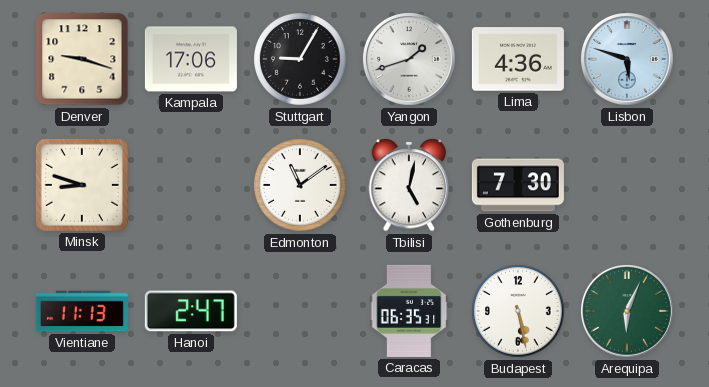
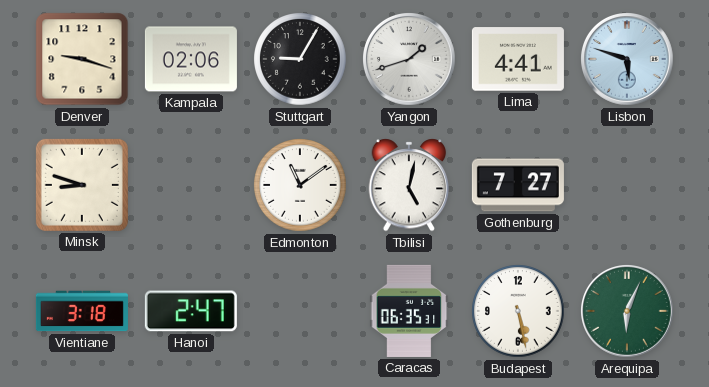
Kampala: 17:06 -> 02:06
Lima: 4:36 -> 4:41
Gothenburg: 7:30 -> 7:27
Vientiane: 11:13 -> 3:18
